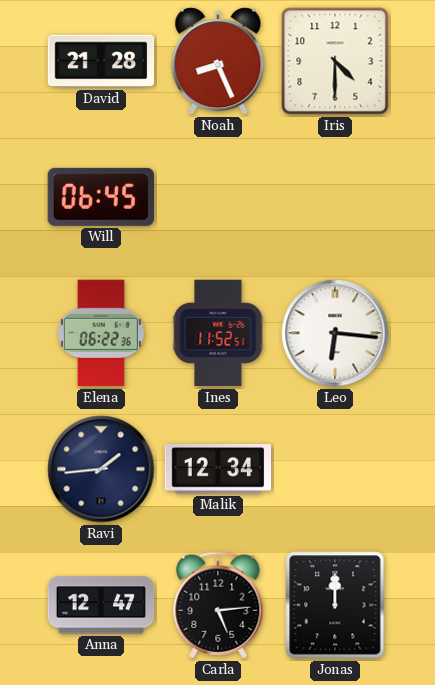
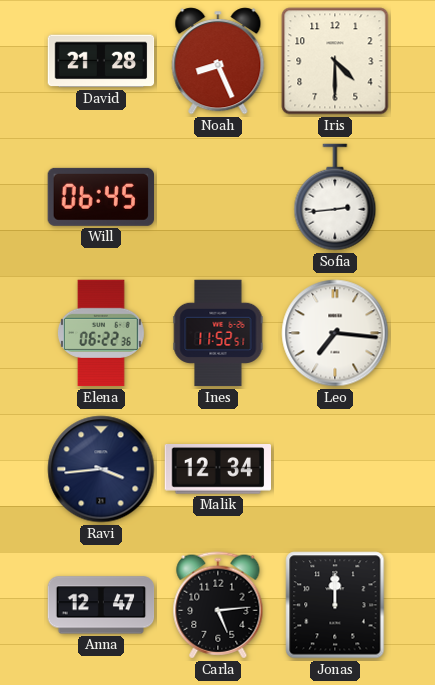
Sofia: none -> 2:44
Leo: 6:16 -> 7:16
Ravi: 1:44 -> 3:44
